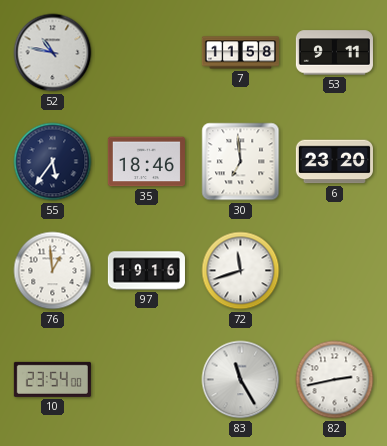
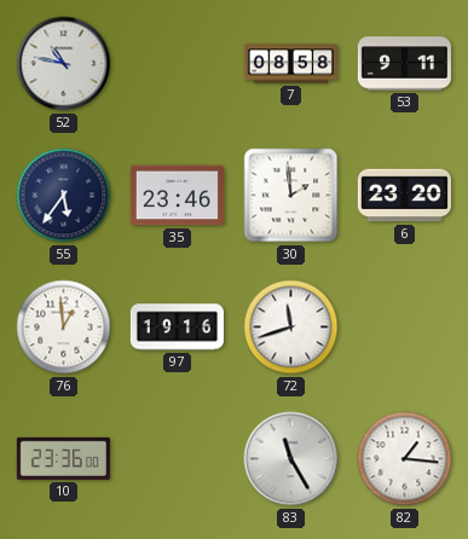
7: 11:58 -> 08:58
35: 18:46 -> 23:46
30: 6:59 -> 1:59
10: 23:54 -> 23:36
82: 2:43 -> 1:16
